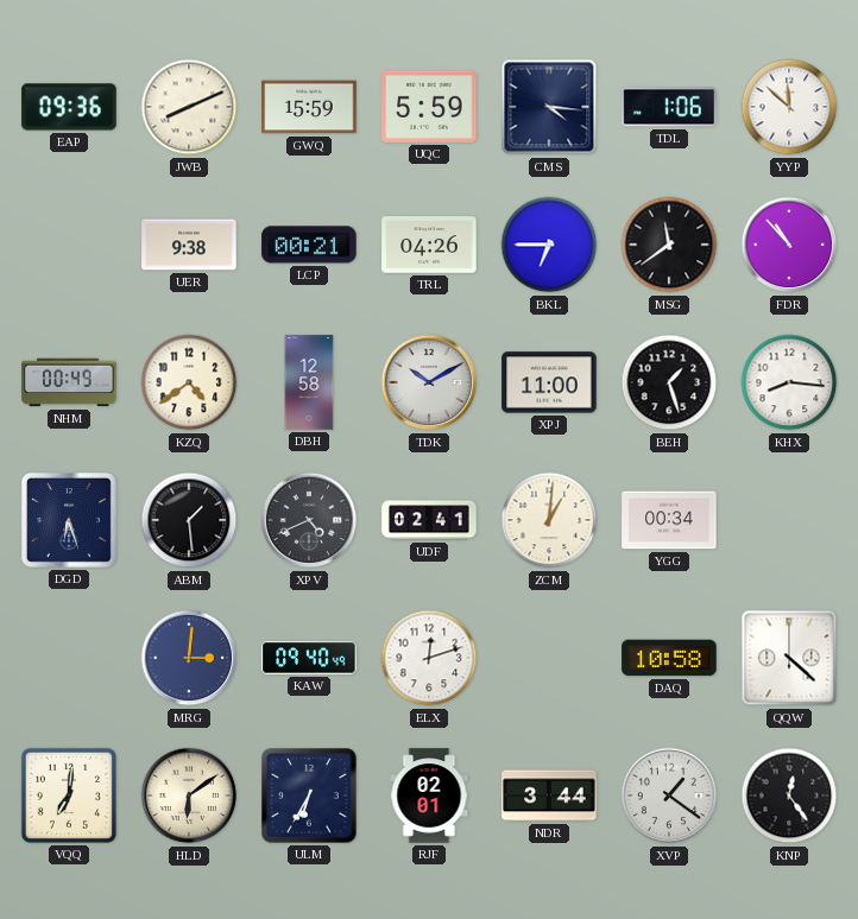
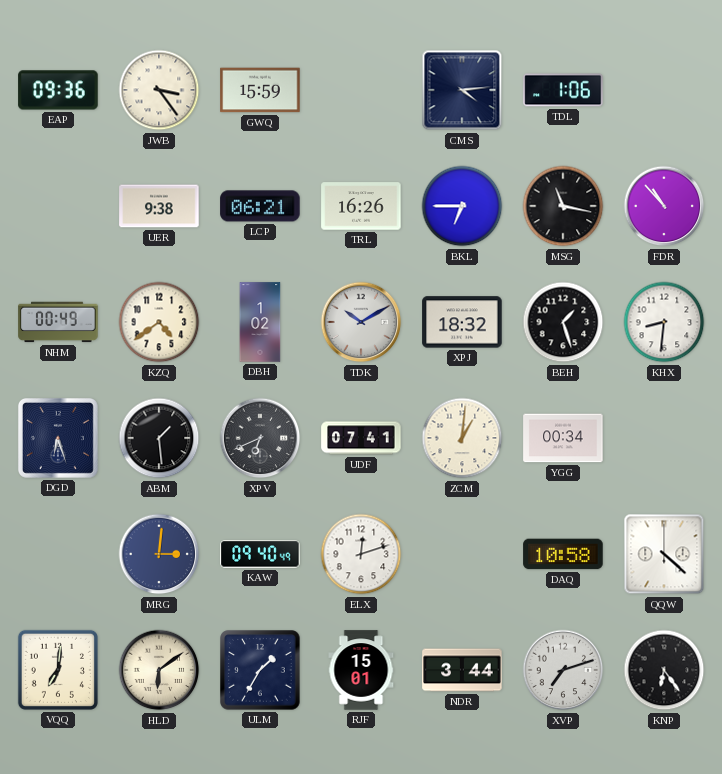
JWB: 8:11 -> 3:24
UQC: 5:59 -> none
CMS: 4:16 -> 4:14
YYP: 11:52 -> none
LCP: 00:21 -> 06:21
TRL: 04:26 -> 16:26
MSG: 11:39 -> 11:17
DBH: 12:58 -> 1:02
XPJ: 11:00 -> 18:32
KHX: 8:16 -> 8:31
XPV: 4:41 -> 6:41
UDF: 02:41 -> 07:41
ULM: 6:35 -> 1:35
RJF: 02:01 -> 15:01
XVP: 1:21 -> 7:12
KNP: 12:24 -> 6:24
